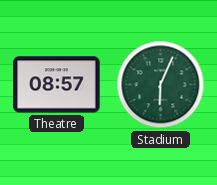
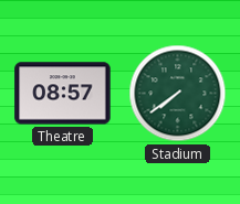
Stadium: 6:04 -> 7:39
